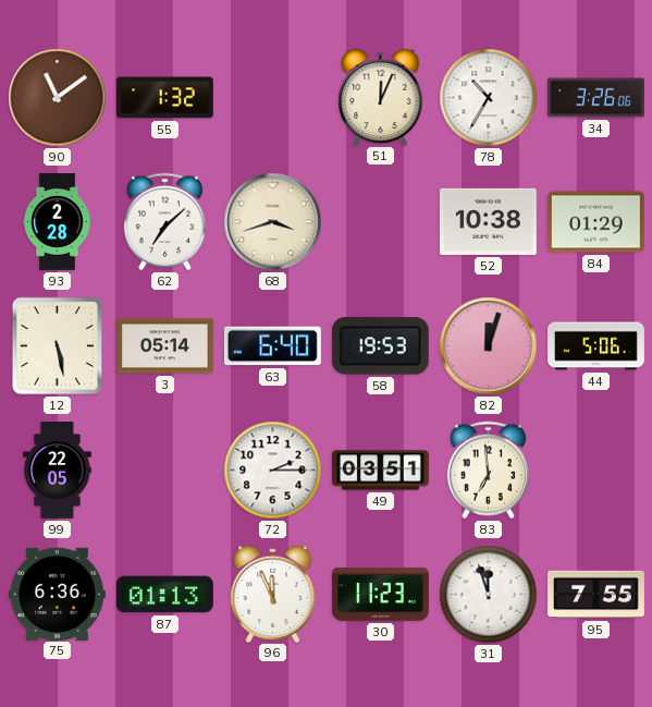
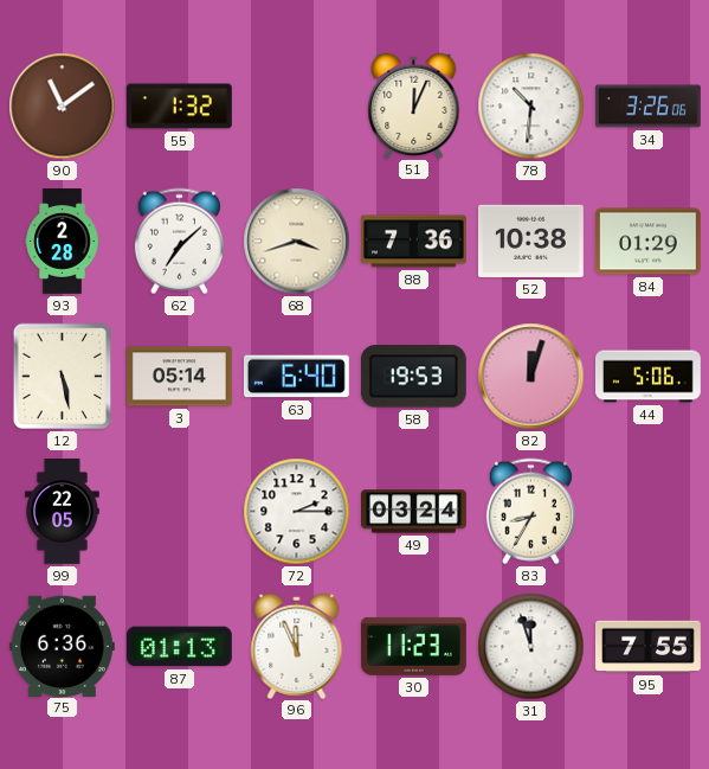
78: 10:35 -> 10:31
88: none -> 7:36
49: 03:51 -> 03:24
83: 6:59 -> 8:35
